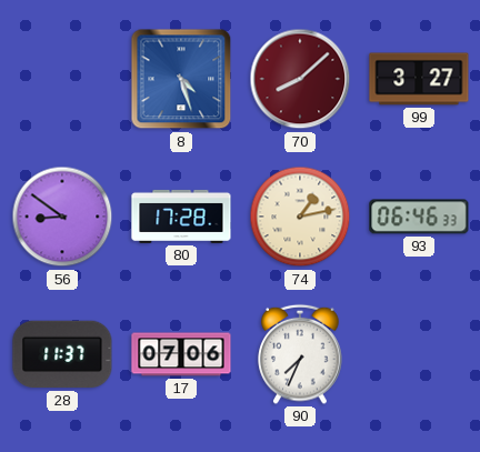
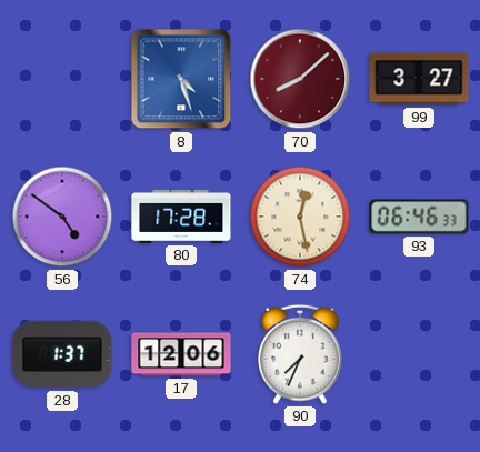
56: 8:51 -> 4:51
74: 1:13 -> 12:28
28: 11:37 -> 1:37
17: 07:06 -> 12:06
